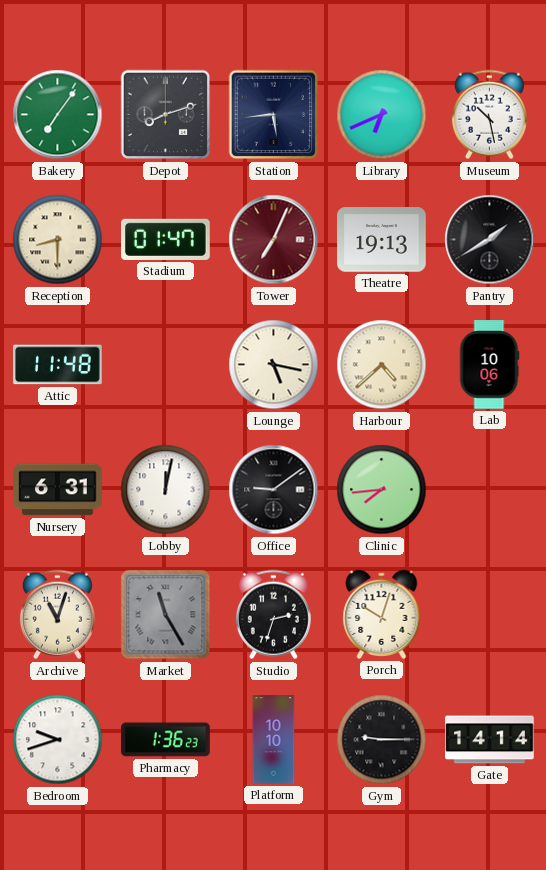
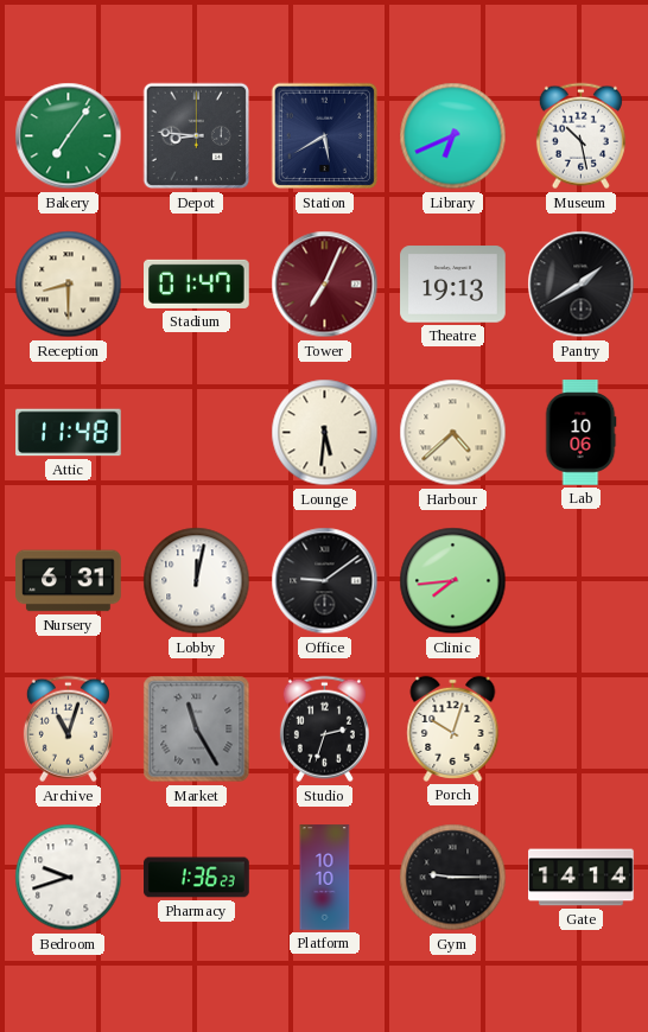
Depot: 8:12 -> 8:46
Station: 5:44 -> 5:40
Lounge: 5:17 -> 5:31
